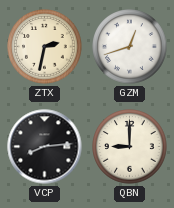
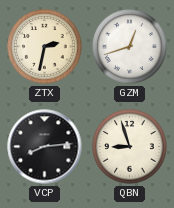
QBN: 9:00 -> 8:57
